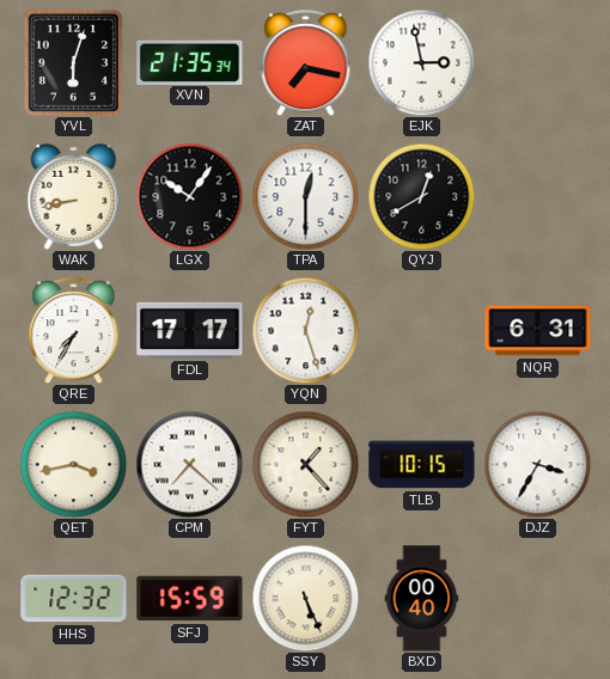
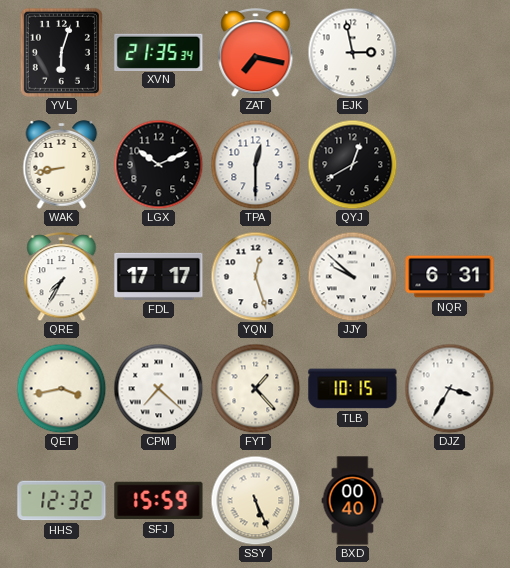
LGX: 10:06 -> 10:11
JJY: none -> 9:52
